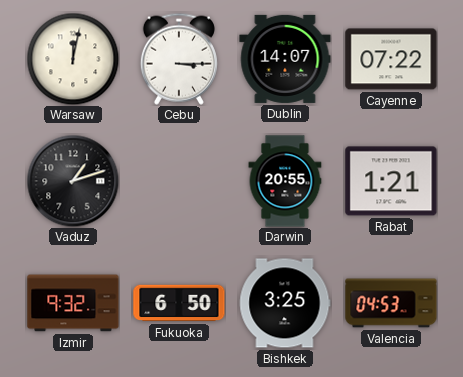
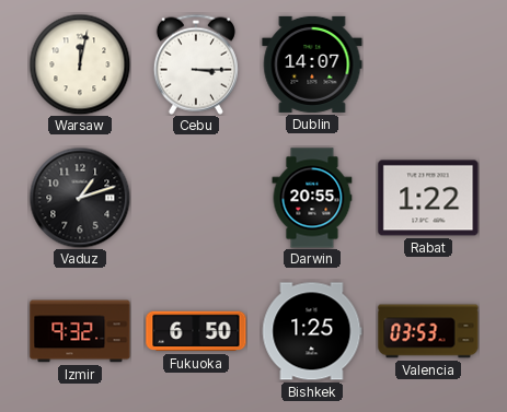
Cayenne: 07:22 -> none
Rabat: 1:21 -> 1:22
Bishkek: 3:25 -> 1:25
Valencia: 04:53 -> 03:53
